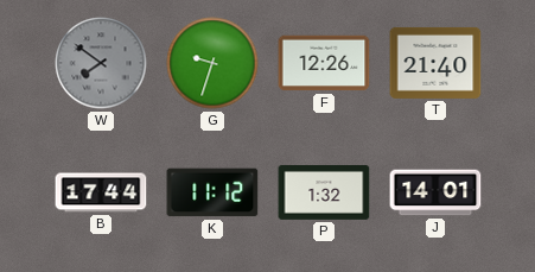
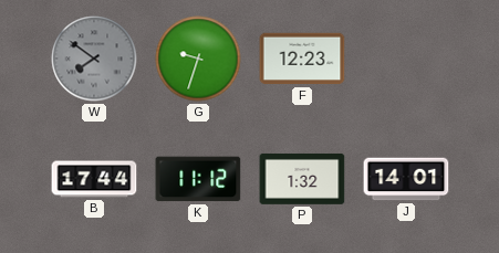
F: 12:26 -> 12:23
T: 21:40 -> none
